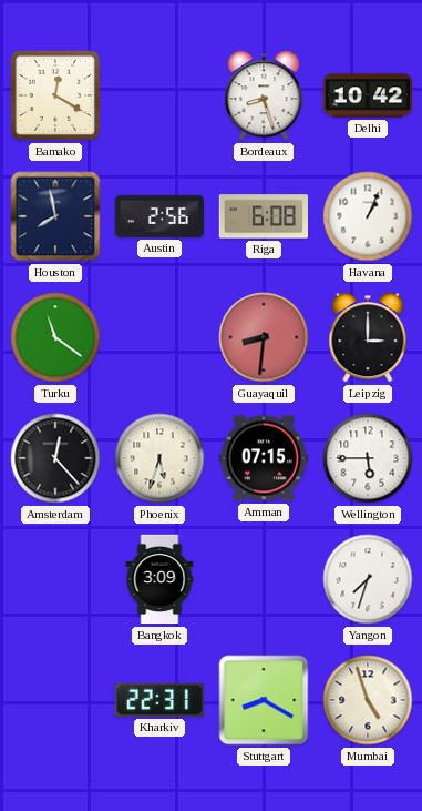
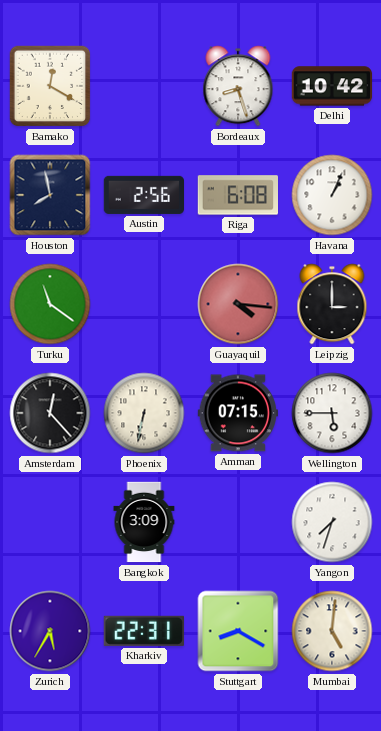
Guayaquil: 8:31 -> 4:16
Phoenix: 5:33 -> 6:32
Zurich: none -> 5:35
Mumbai: 4:57 -> 5:01
